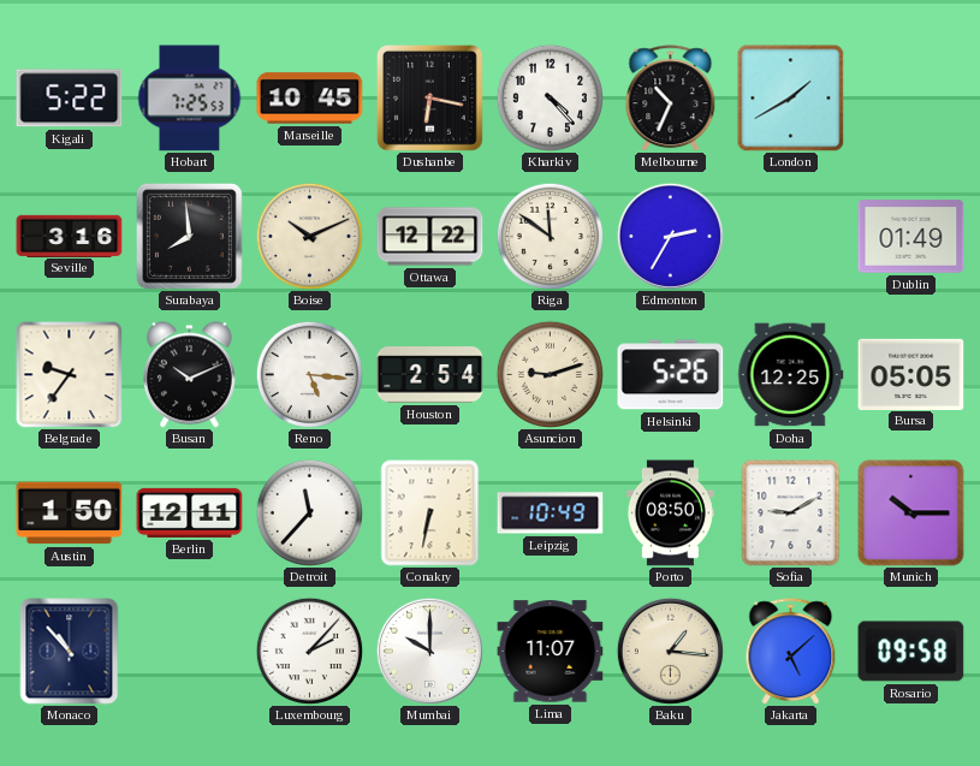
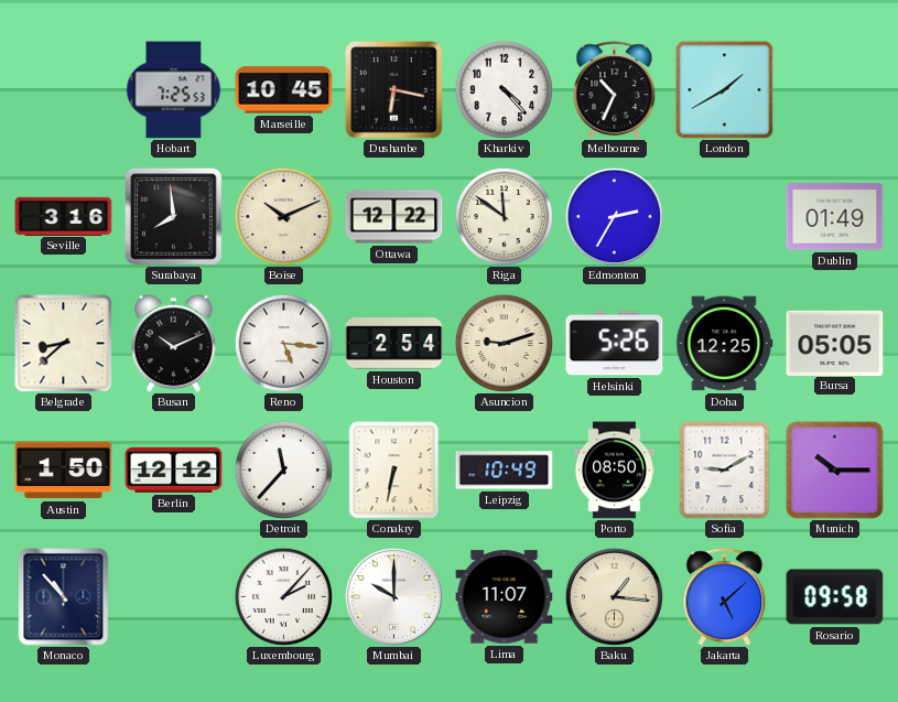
Kigali: 5:22 -> none
Belgrade: 9:36 -> 8:38
Berlin: 12:11 -> 12:12
